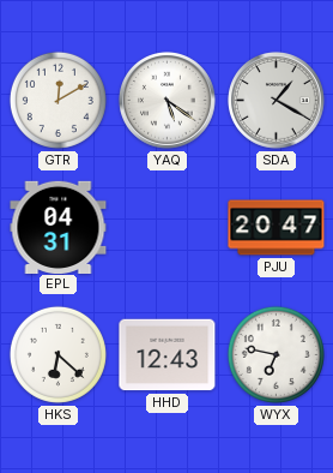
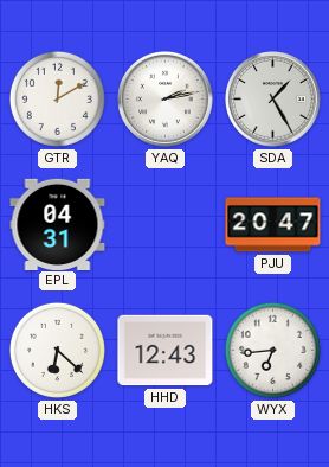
YAQ: 5:21 -> 2:13
SDA: 1:20 -> 1:25
WYX: 6:47 -> 6:44
